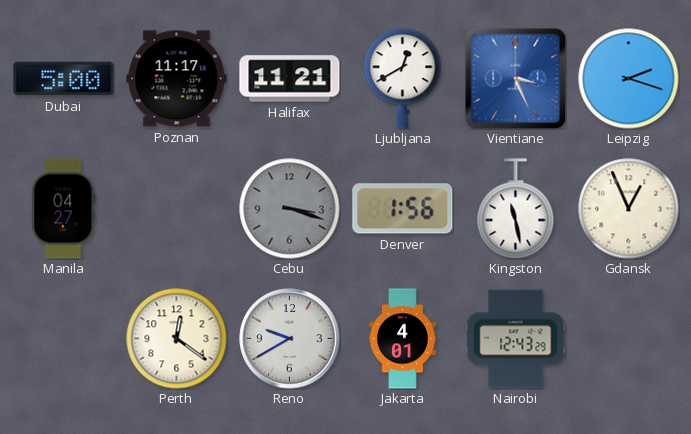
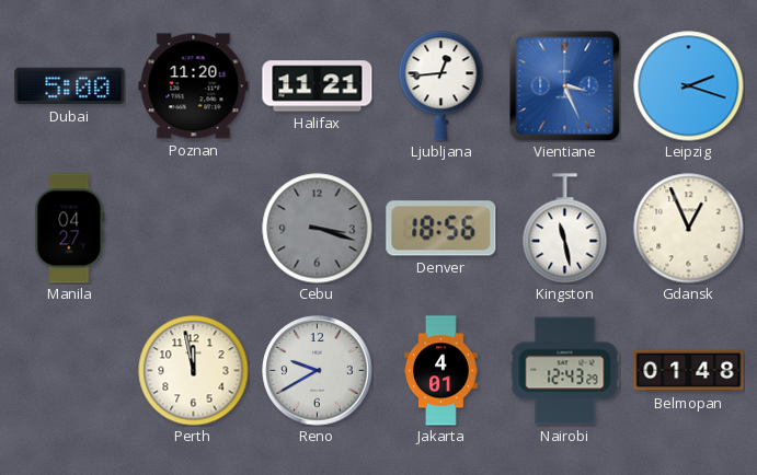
Poznan: 11:17 -> 11:20
Ljubljana: 12:40 -> 12:44
Denver: 1:56 -> 18:56
Perth: 12:21 -> 11:58
Belmopan: none -> 01:48
